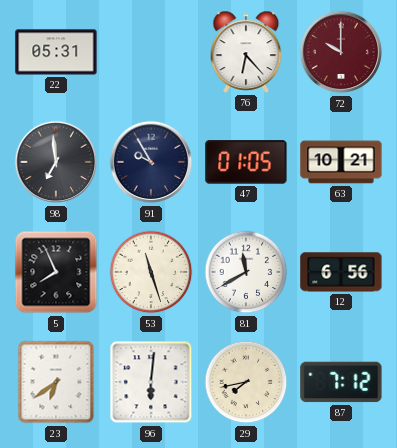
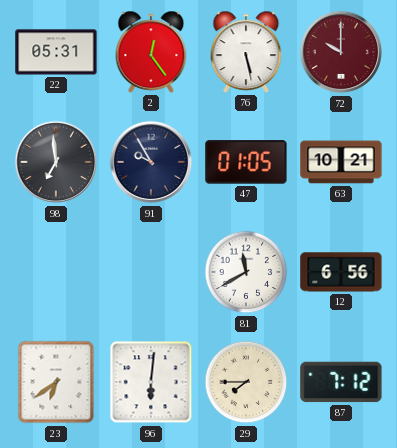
2: none -> 12:24
76: 6:23 -> 5:28
5: 7:56 -> none
53: 11:27 -> none
29: 7:43 -> 7:45
